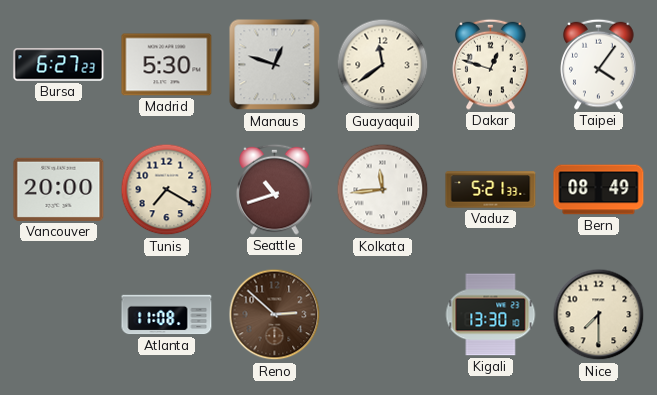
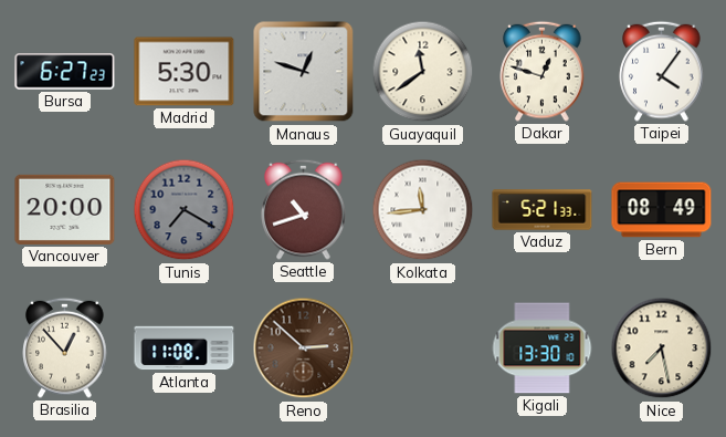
Tunis dial: cream -> grey
Brasilia: none -> 12:53
Nice: 7:30 -> 7:28
